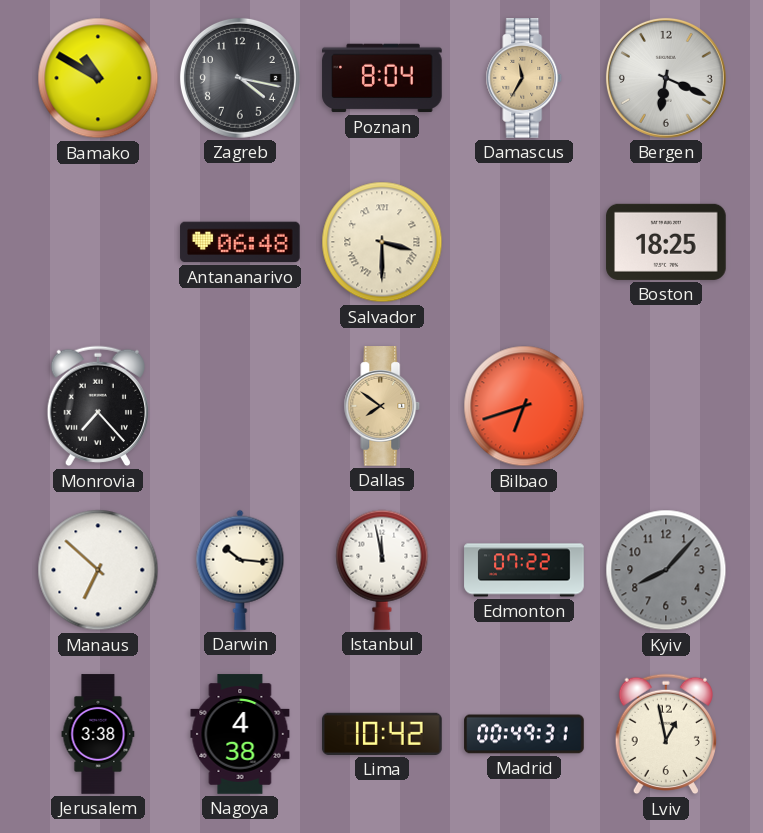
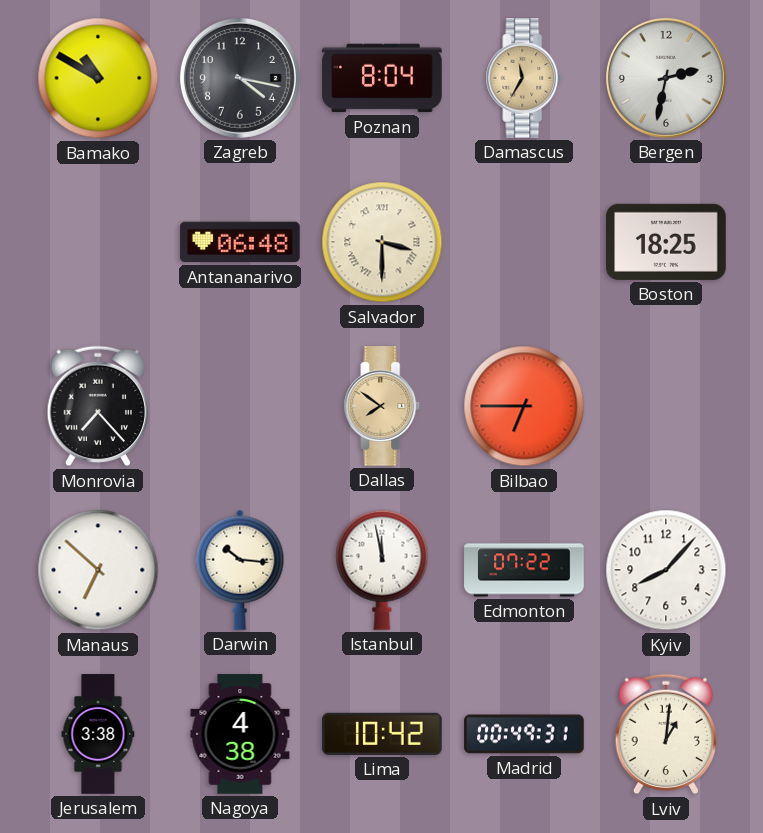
Bergen: 6:19 -> 2:32
Bilbao: 6:42 -> 6:45
Kyiv dial: grey -> white
Lviv: 12:58 -> 1:01
